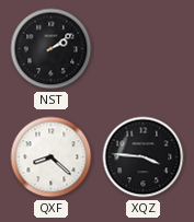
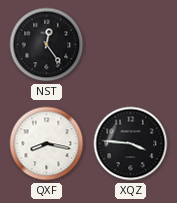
NST: 2:09 -> 12:24
QXF: 8:22 -> 8:17
